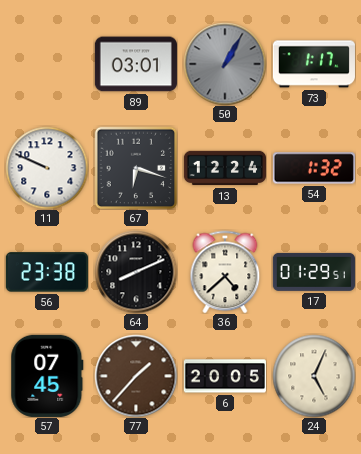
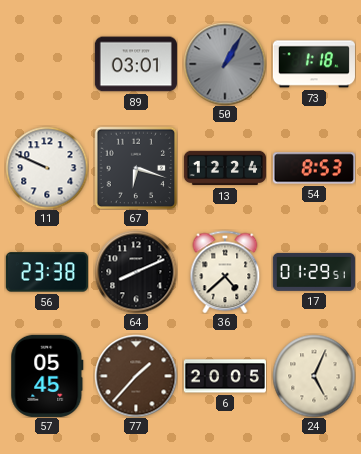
73: 1:17 -> 1:18
54: 1:32 -> 8:53
57: 07:45 -> 05:45
